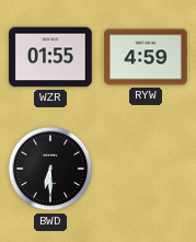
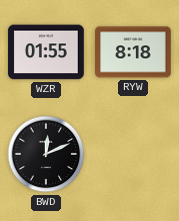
RYW: 4:59 -> 8:18
BWD: 6:30 -> 12:11
